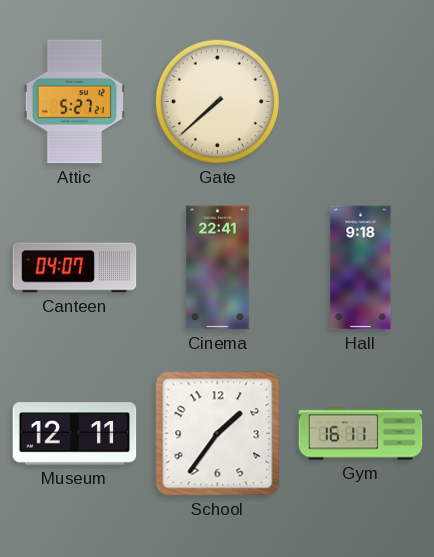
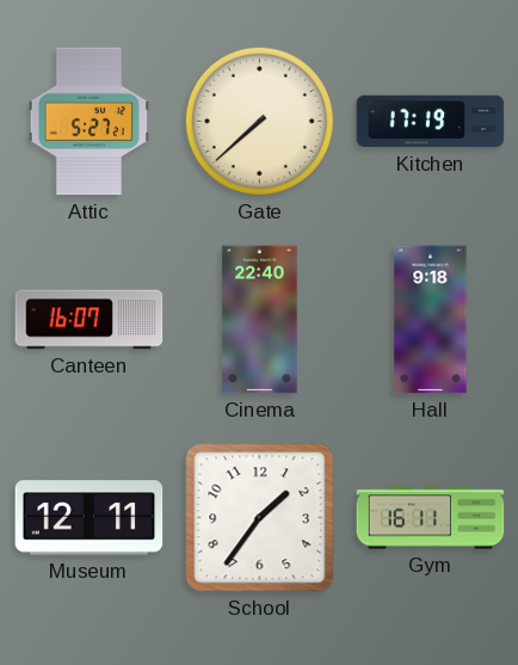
Kitchen: none -> 17:19
Canteen: 04:07 -> 16:07
Cinema: 22:41 -> 22:40
